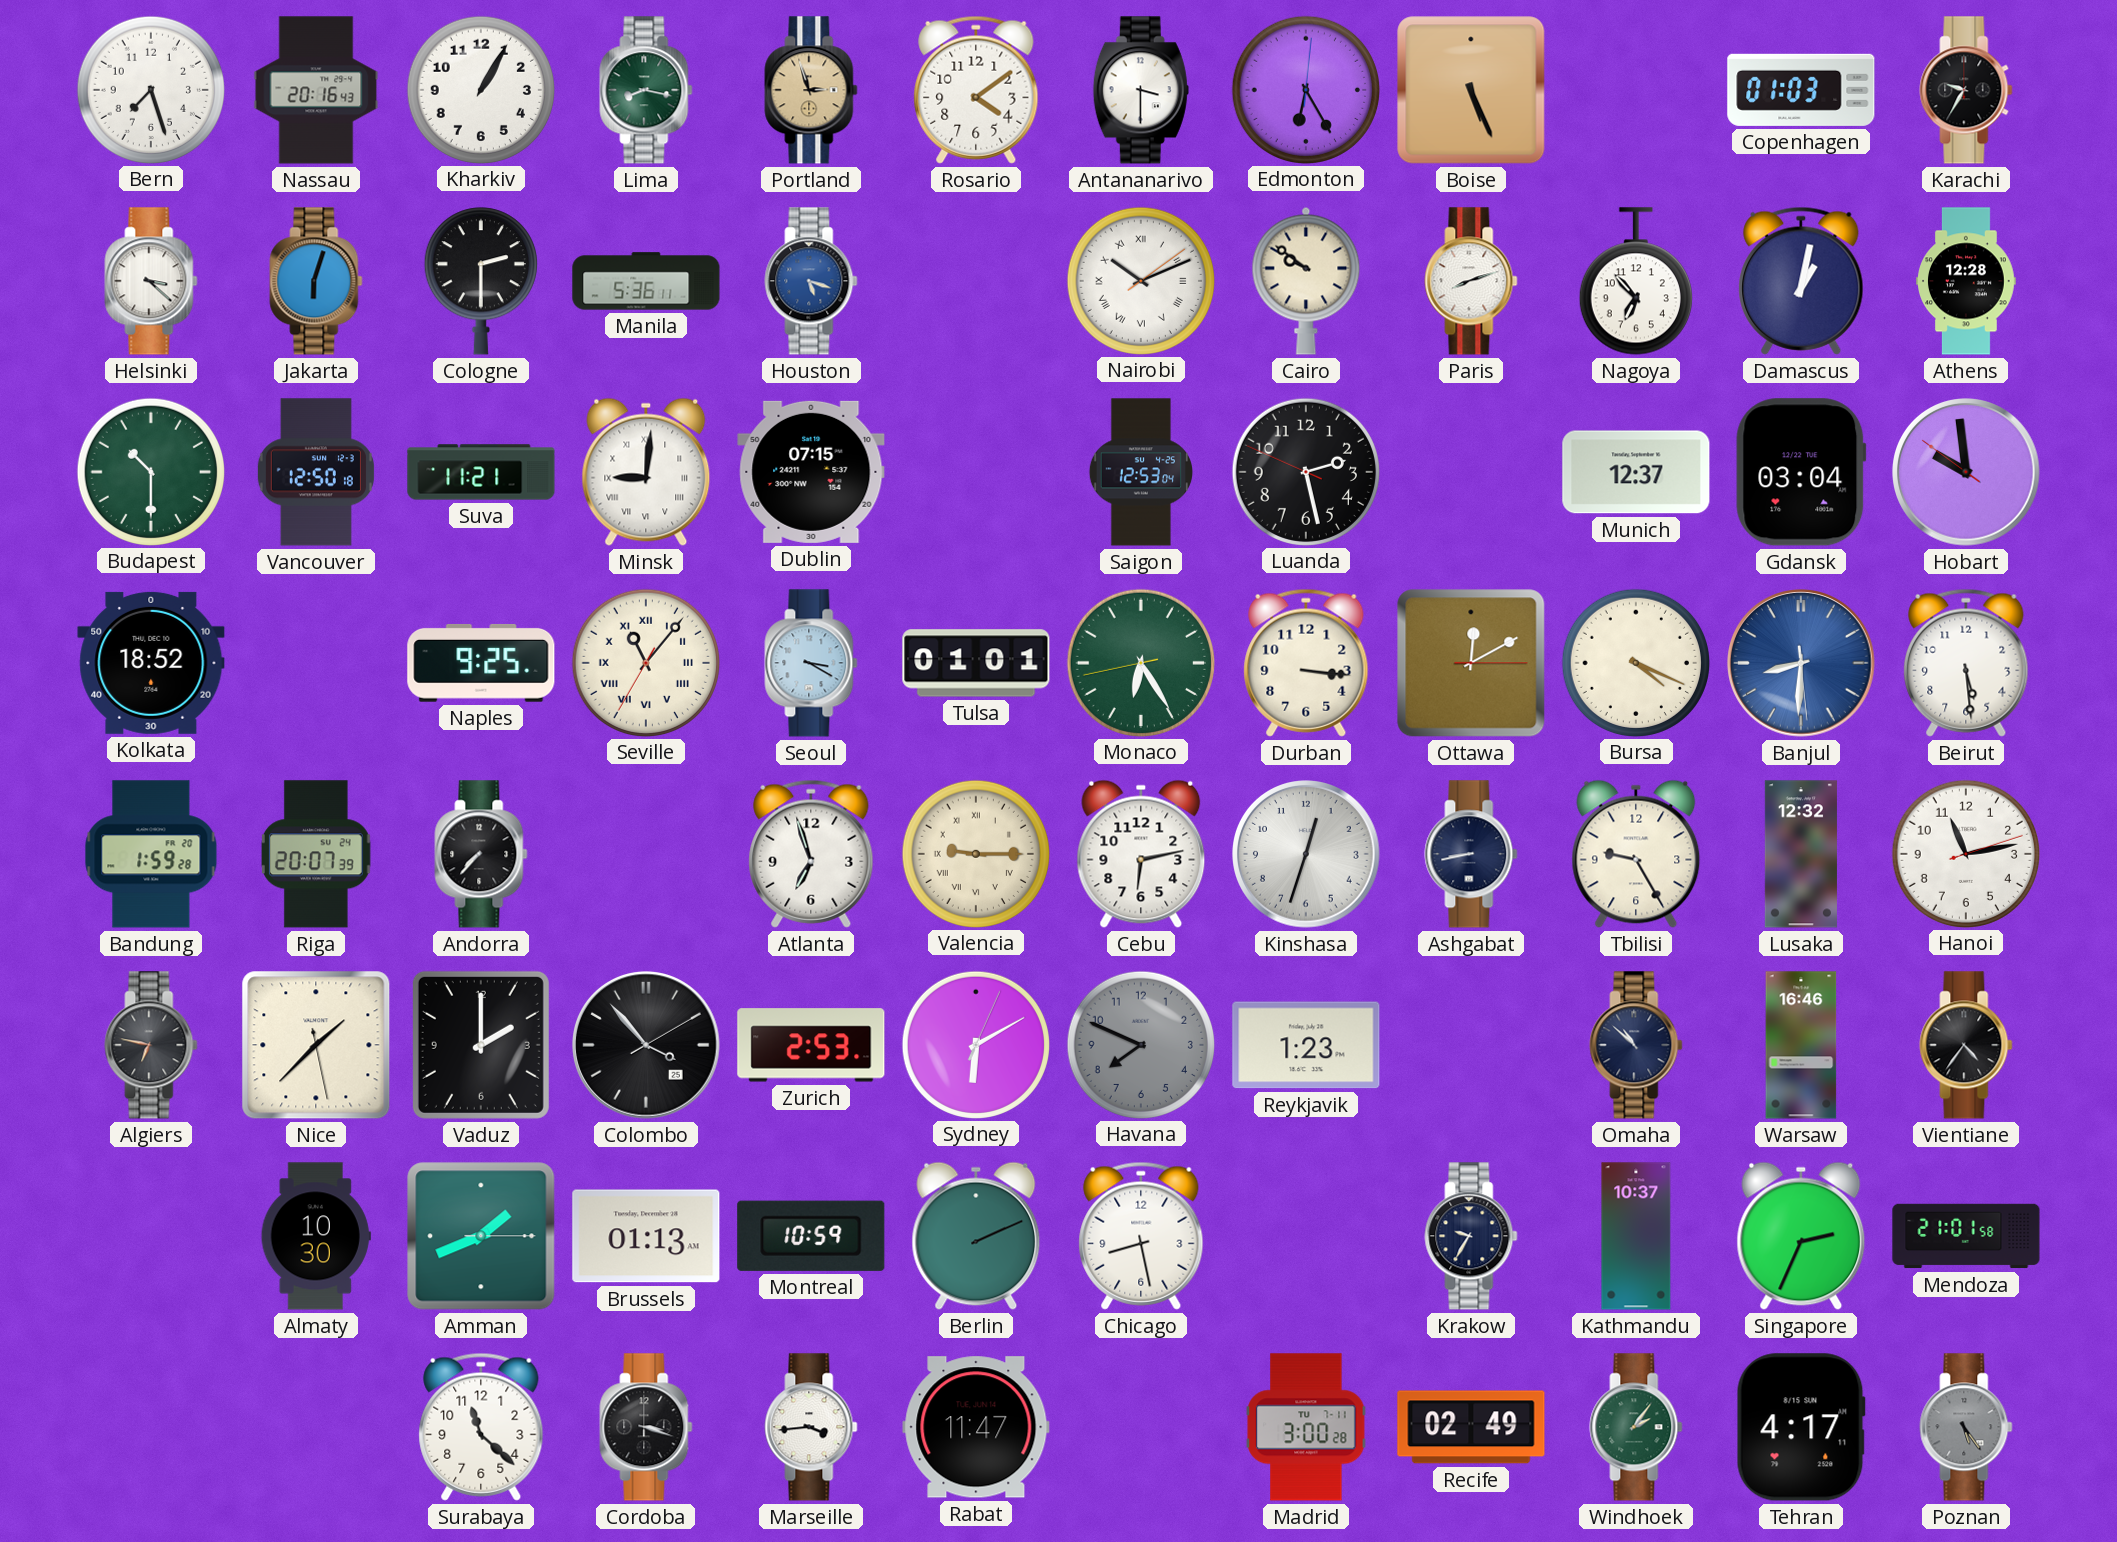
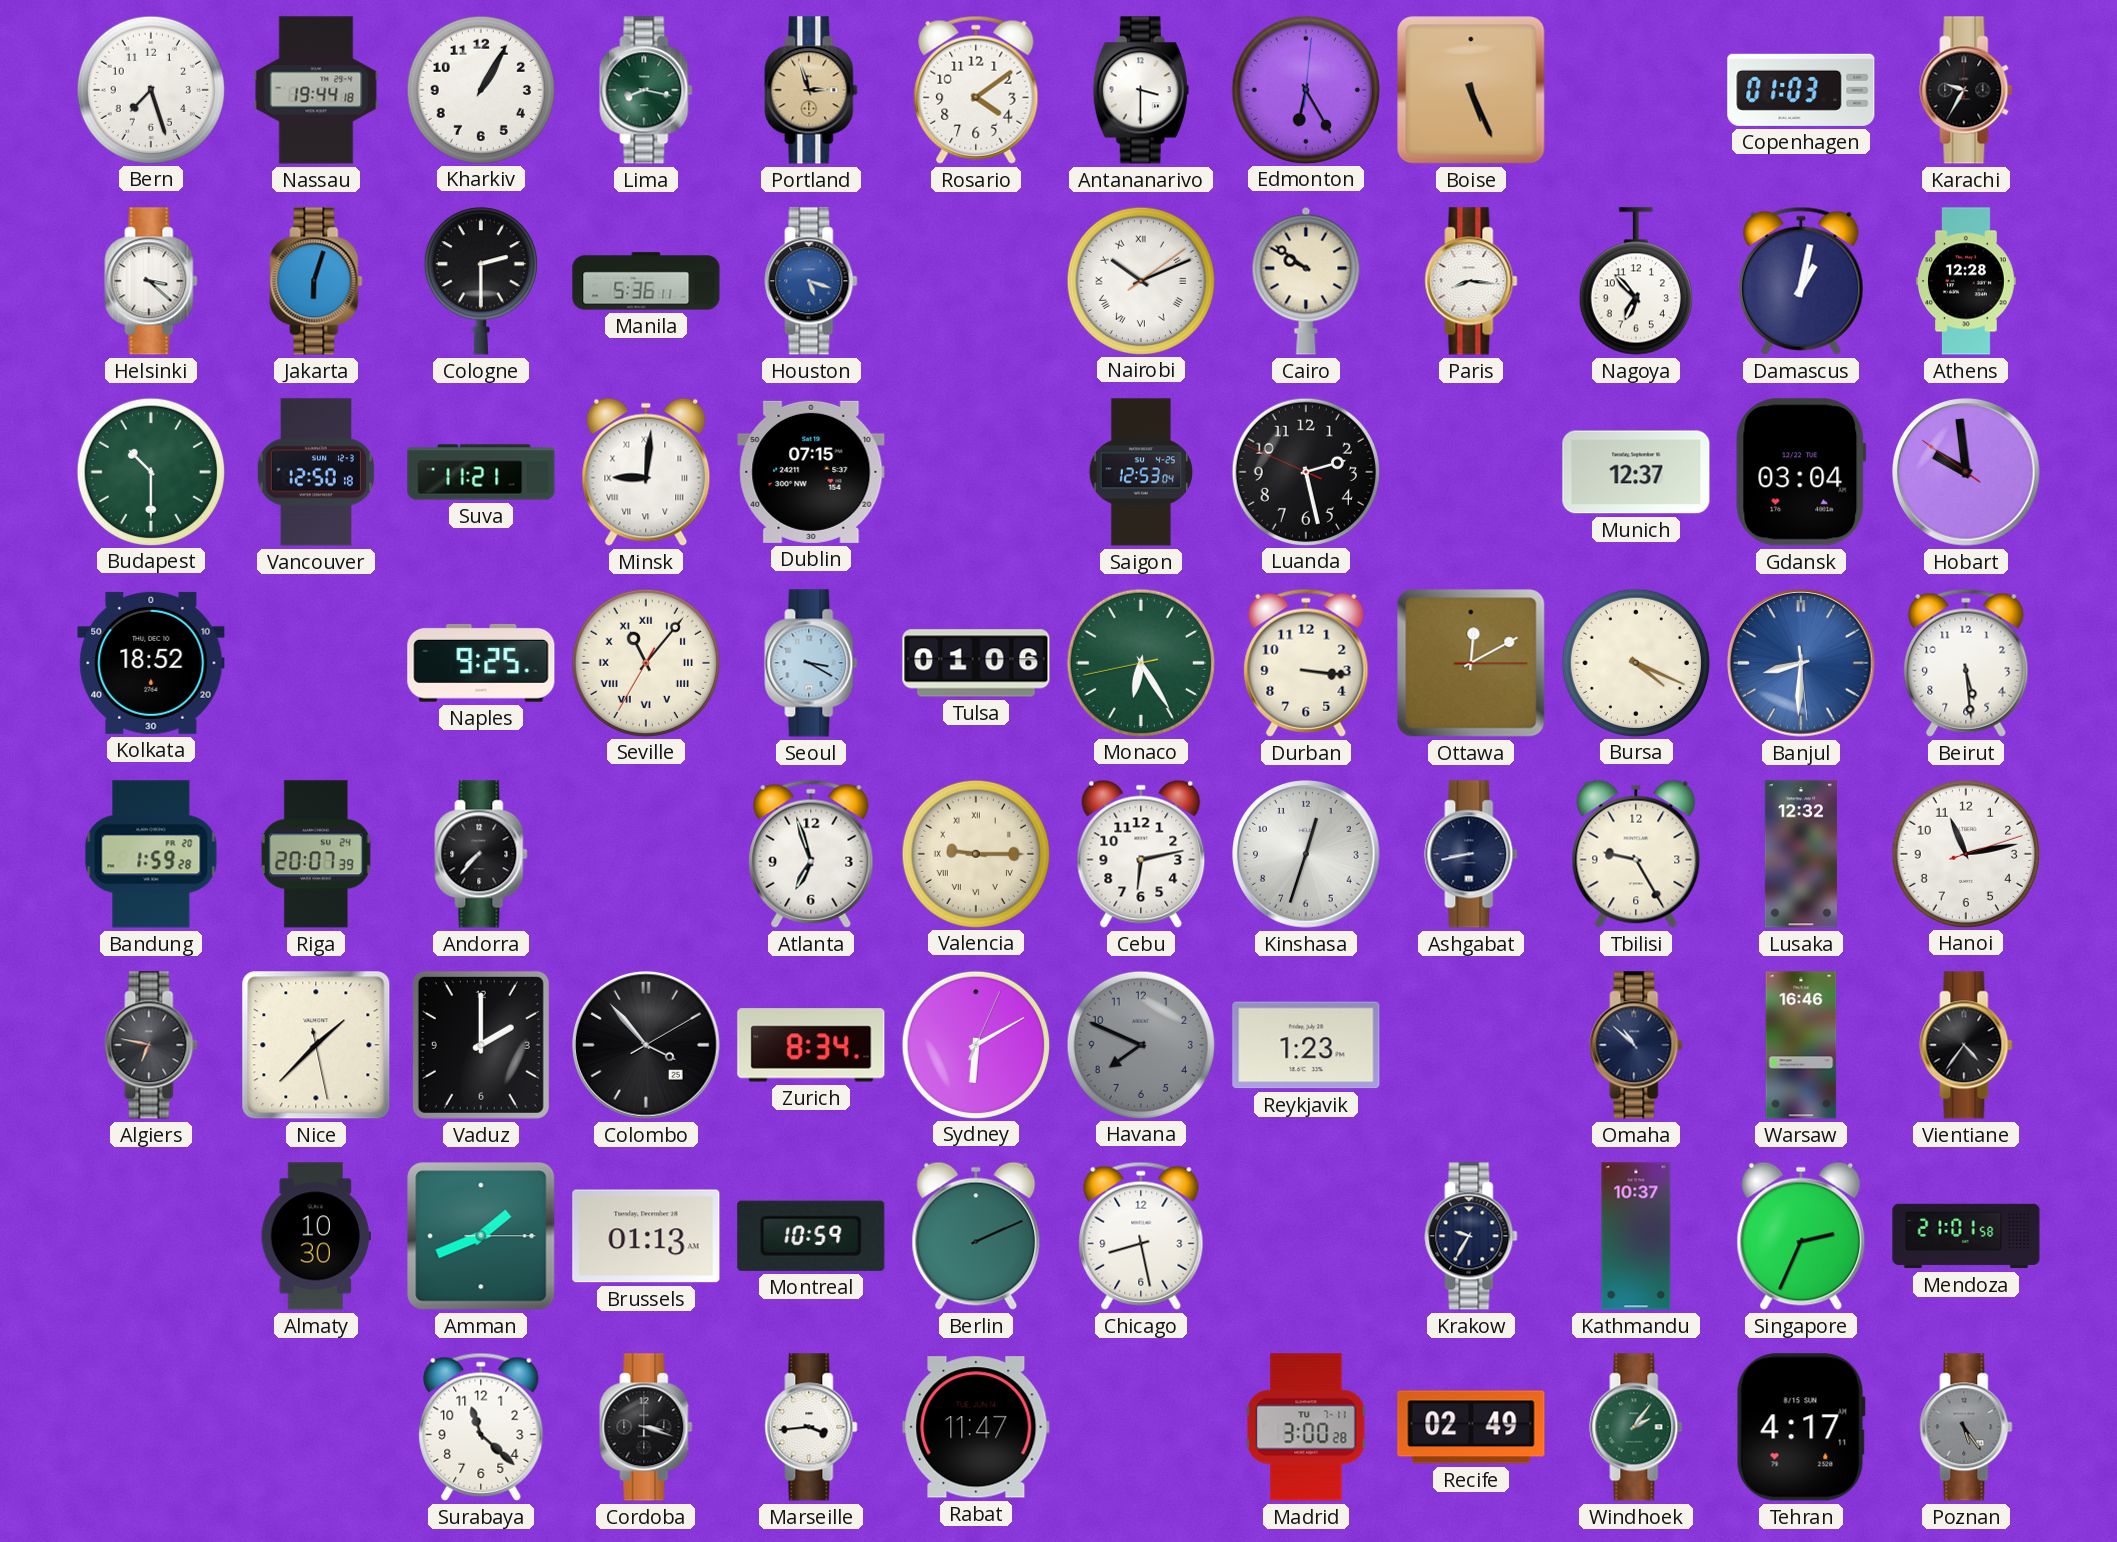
Nassau: 20:16 -> 19:44
Paris: 8:12 -> 8:16
Tulsa: 01:01 -> 01:06
Zurich: 2:53 -> 8:34
